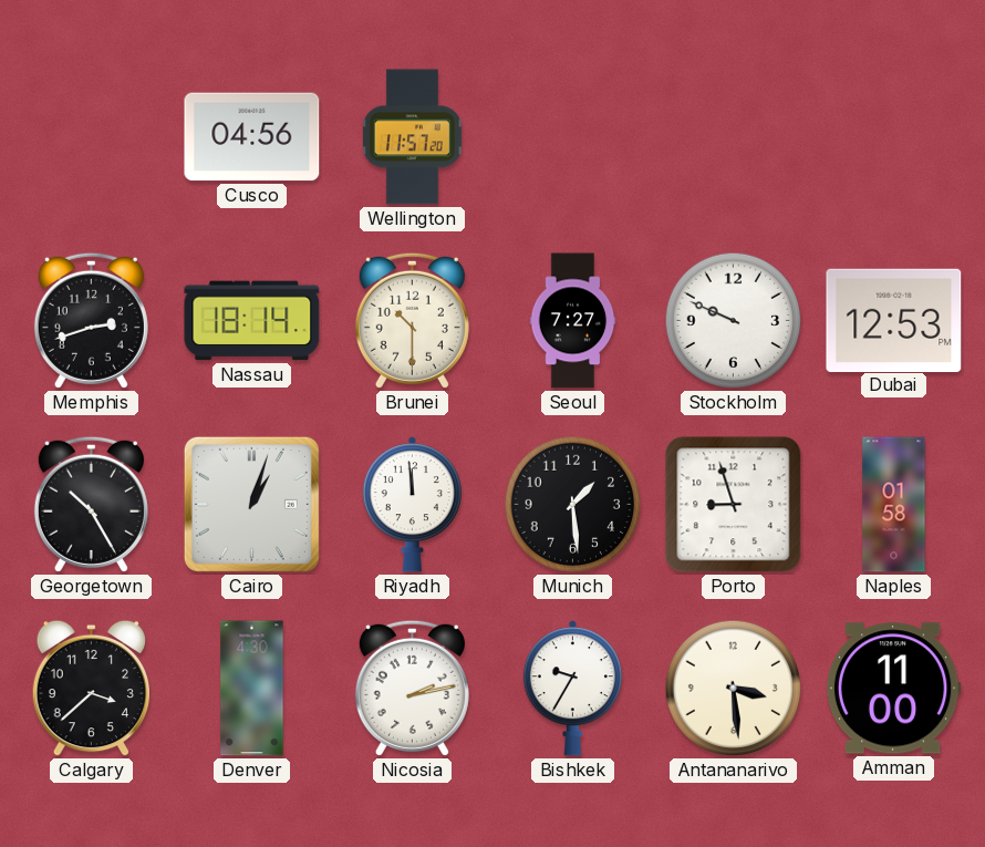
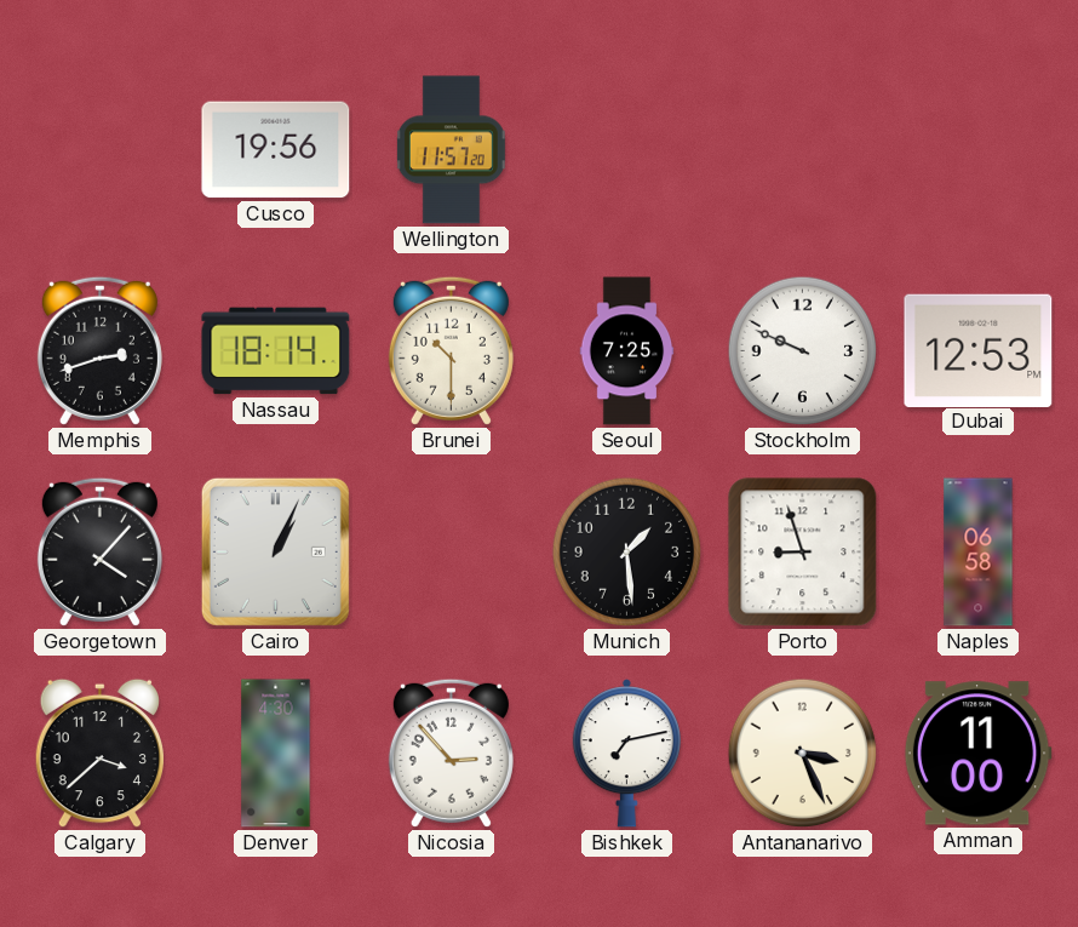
Cusco: 04:56 -> 19:56
Seoul: 7:27 -> 7:25
Georgetown: 10:25 -> 4:07
Cairo: 1:03 -> 1:04
Riyadh: 11:59 -> none
Naples: 01:58 -> 06:58
Nicosia: 2:13 -> 2:53
Bishkek: 9:35 -> 7:13
Antananarivo: 3:29 -> 3:26
